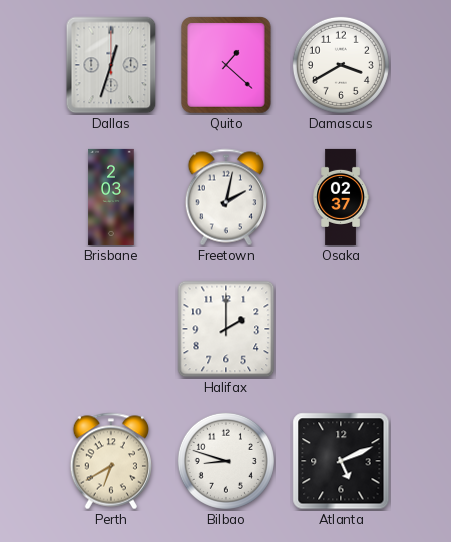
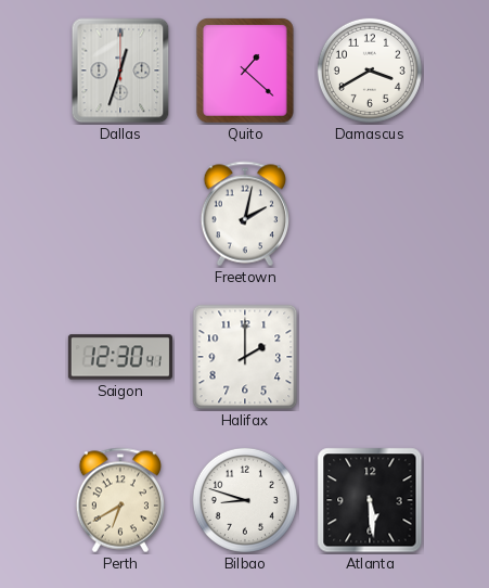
Brisbane: 2:03 -> none
Osaka: 02:37 -> none
Saigon: none -> 12:30
Atlanta: 5:11 -> 5:29
